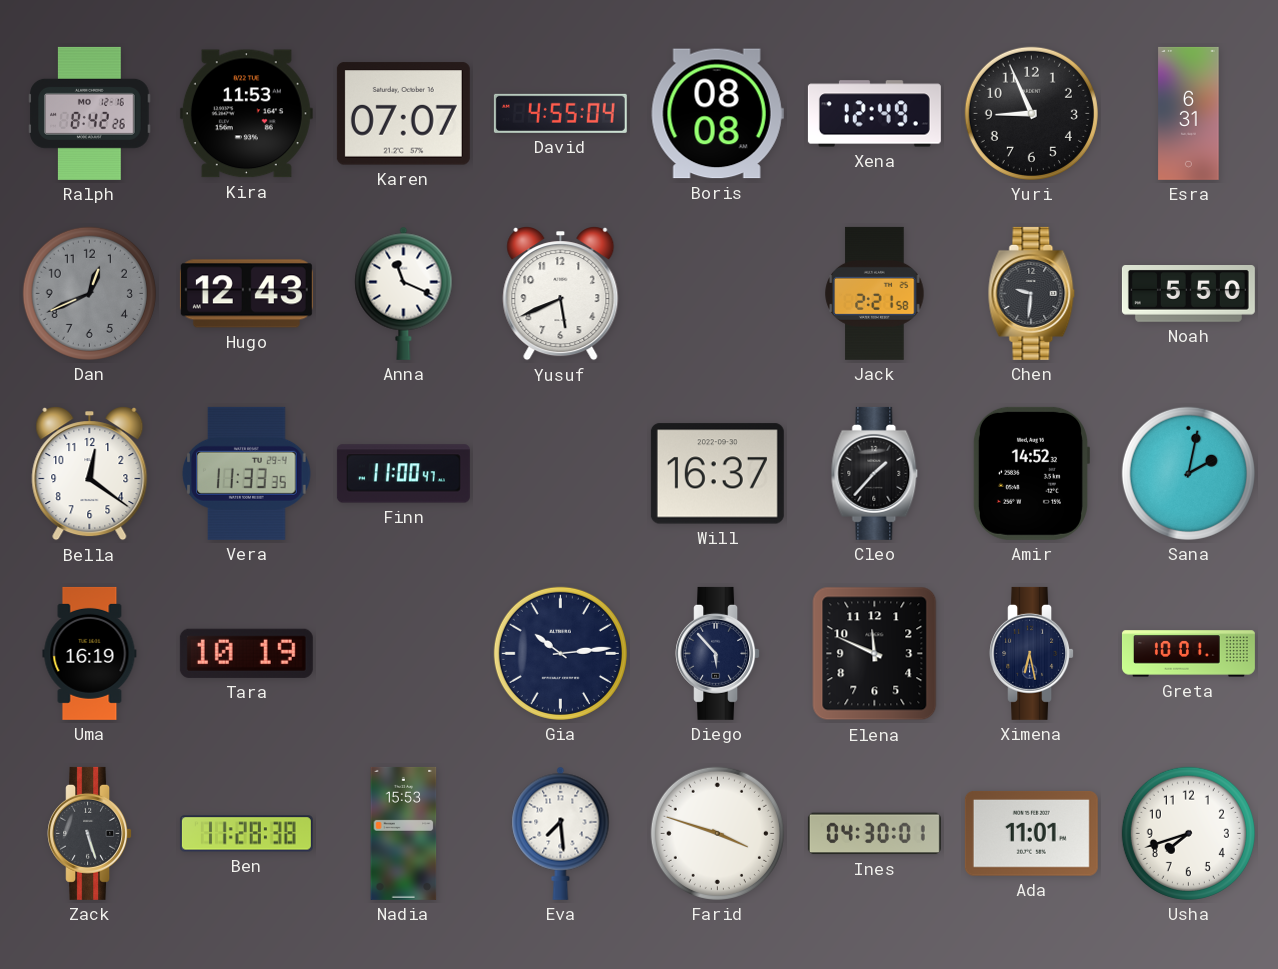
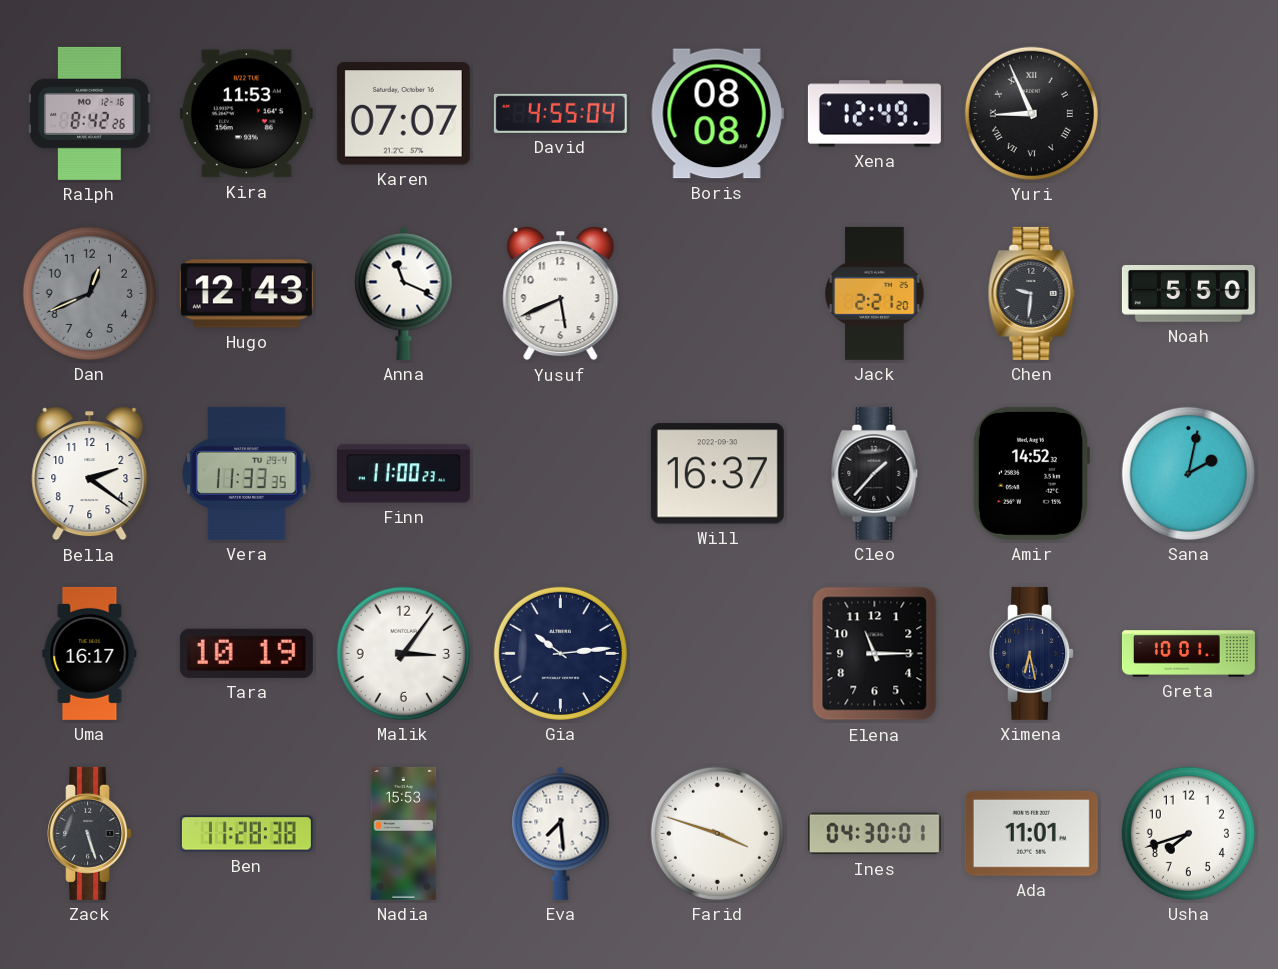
Yuri numerals: Arabic -> Roman
Esra: 6:31 -> none
Jack: 2:21:58 -> 2:21:20
Bella: 12:21 -> 2:21
Finn: 11:00:47 -> 11:00:23
Uma: 16:19 -> 16:17
Malik: none -> 3:06
Diego: 5:53 -> none
Elena: 11:49 -> 11:15
